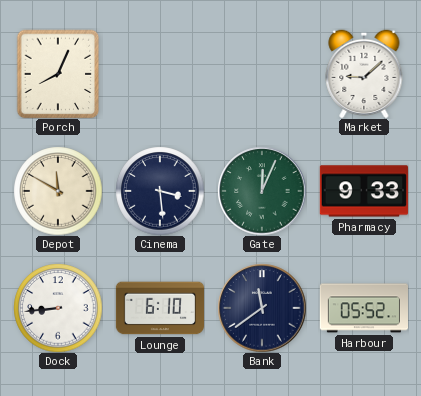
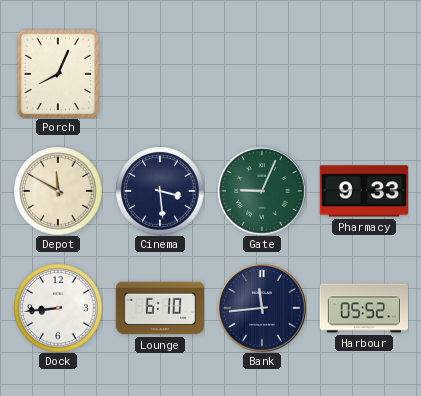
Market: 9:08 -> none
Gate: 12:04 -> 9:04
Bank: 11:39 -> 11:44
